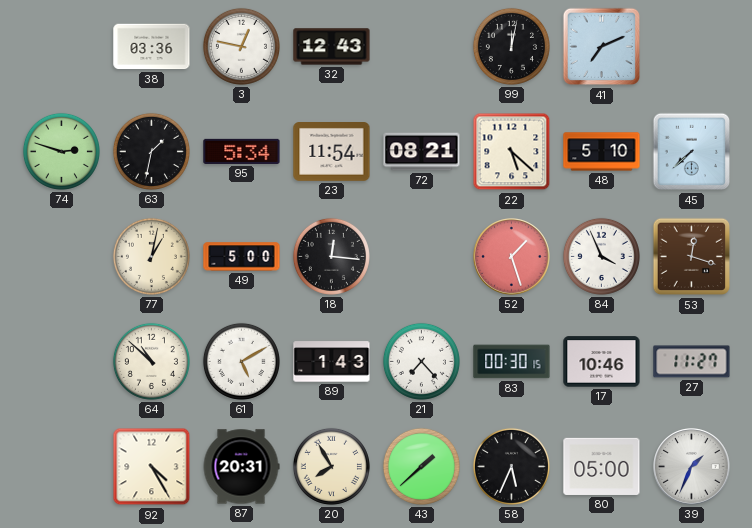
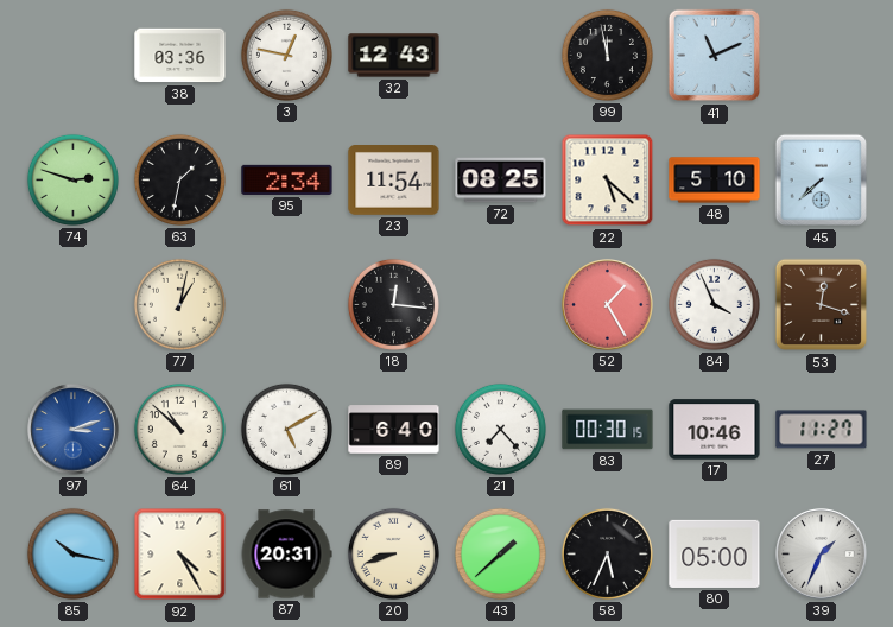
99: 12:02 -> 11:58
41: 7:11 -> 11:11
95: 5:34 -> 2:34
72: 08:21 -> 08:25
49: 5:00 -> none
52: 1:27 -> 1:25
97: none -> 3:12
89: 1:43 -> 6:40
85: none -> 10:17
20: 7:55 -> 8:42
